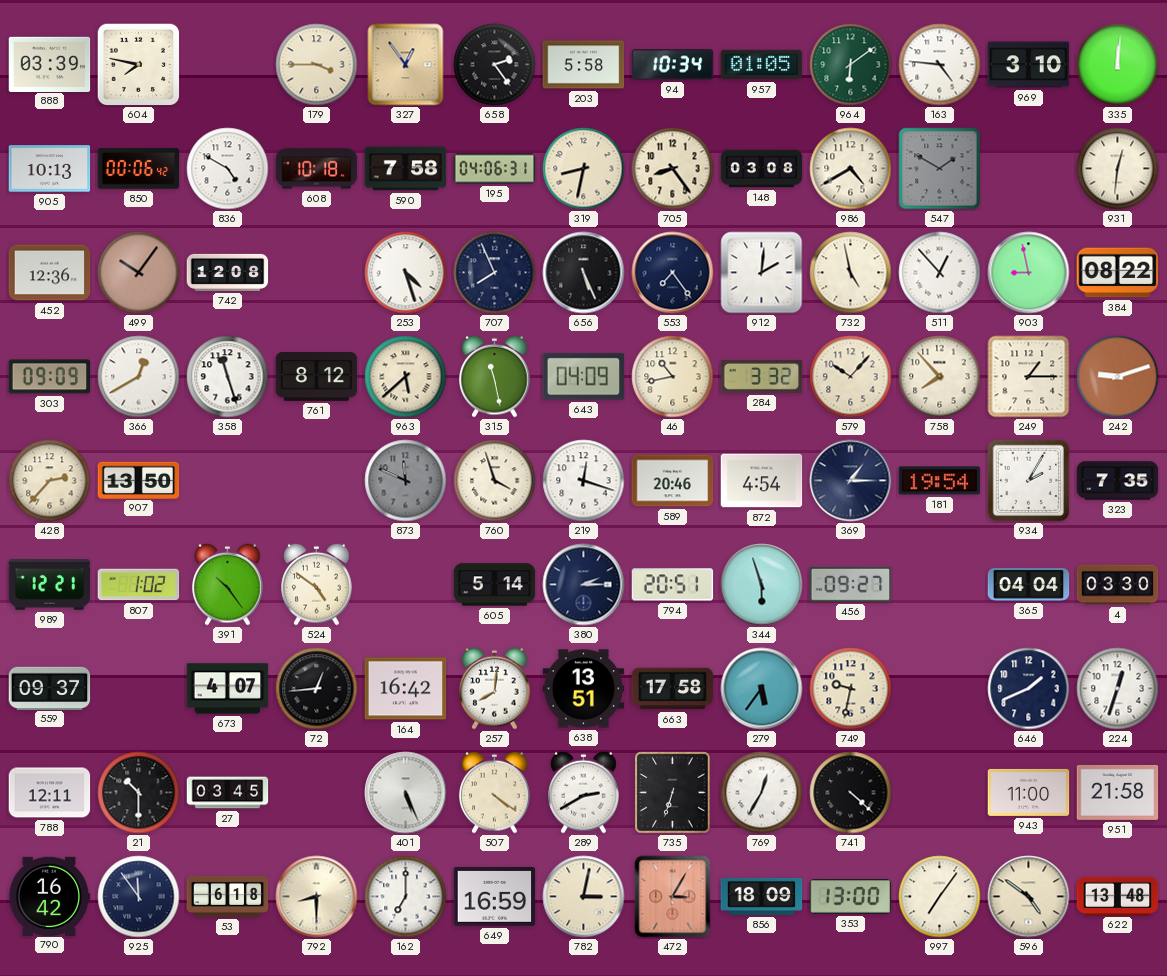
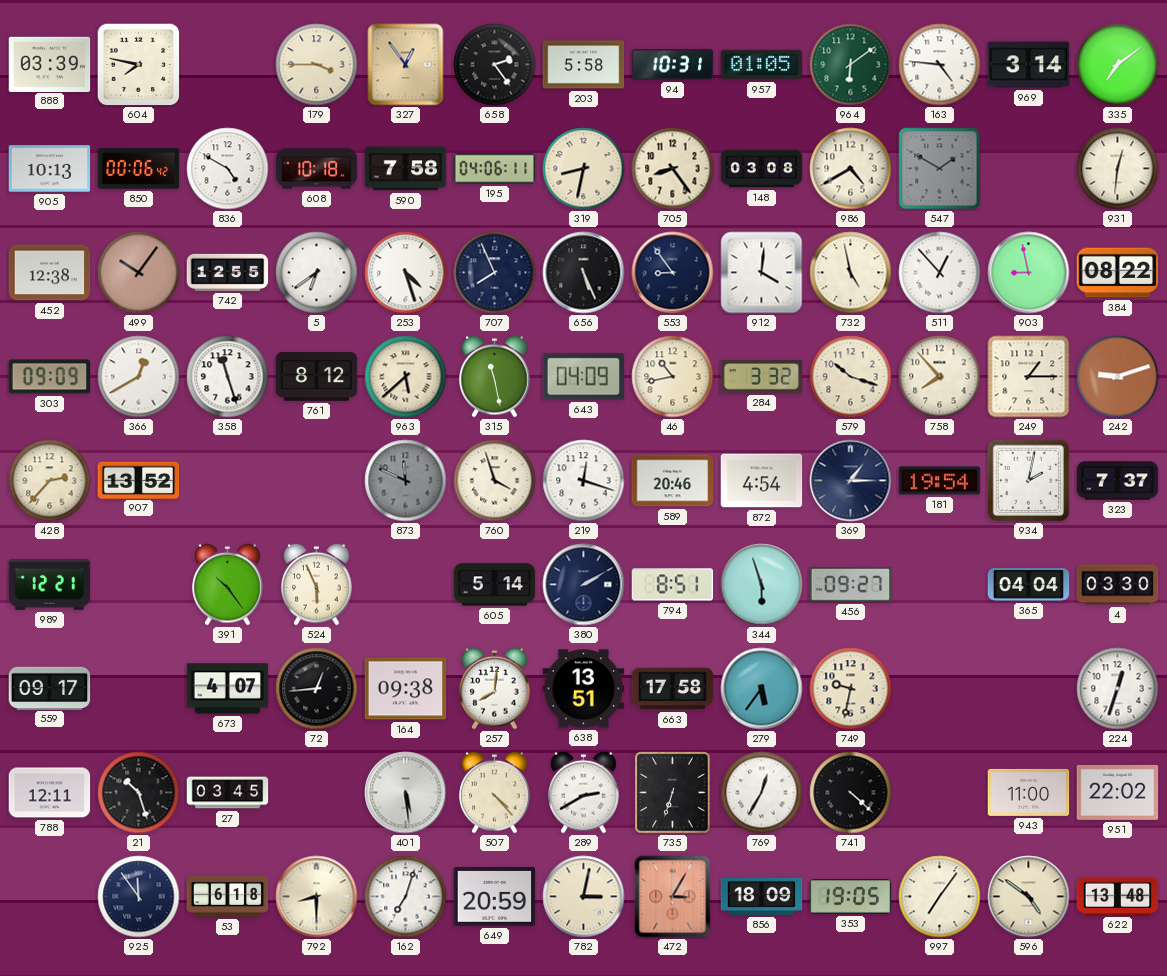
94: 10:34 -> 10:31
969: 3:10 -> 3:14
335: 12:01 -> 7:09
195: 04:06:31 -> 04:06:11
452: 12:36 -> 12:38
742: 12:08 -> 12:55
5: none -> 6:39
553: 7:24 -> 8:54
912: 2:01 -> 4:01
579: 10:07 -> 10:18
907: 13:50 -> 13:52
934: 2:05 -> 2:02
323: 7:35 -> 7:37
807: 1:02 -> none
524: 4:51 -> 5:56
380: 2:15 -> 2:10
794: 20:51 -> 8:51
559: 09:37 -> 09:17
164: 16:42 -> 09:38
646: 1:41 -> none
21: 10:30 -> 10:27
401: 5:26 -> 5:29
507: 4:21 -> 4:23
951: 21:58 -> 22:02
790: 16:42 -> none
162: 7:00 -> 7:03
649: 16:59 -> 20:59
353: 13:00 -> 19:05
